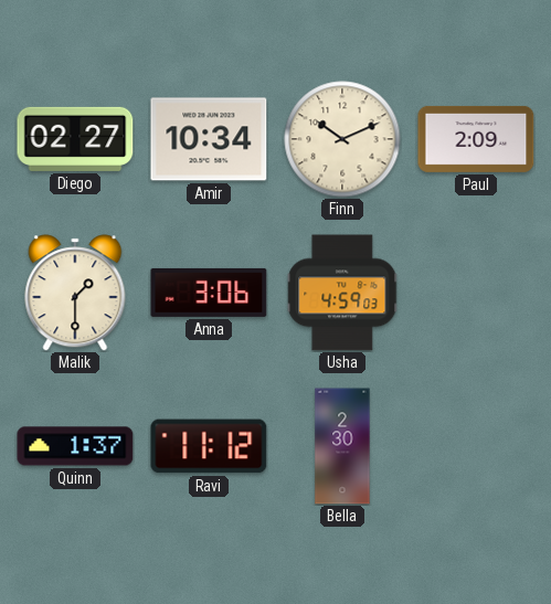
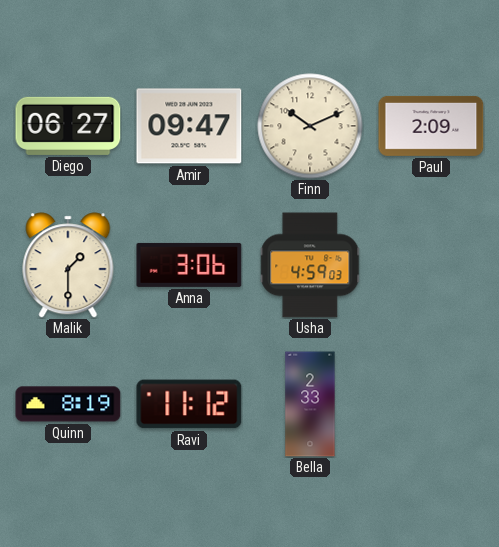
Diego: 02:27 -> 06:27
Amir: 10:34 -> 09:47
Quinn: 1:37 -> 8:19
Bella: 2:30 -> 2:33
